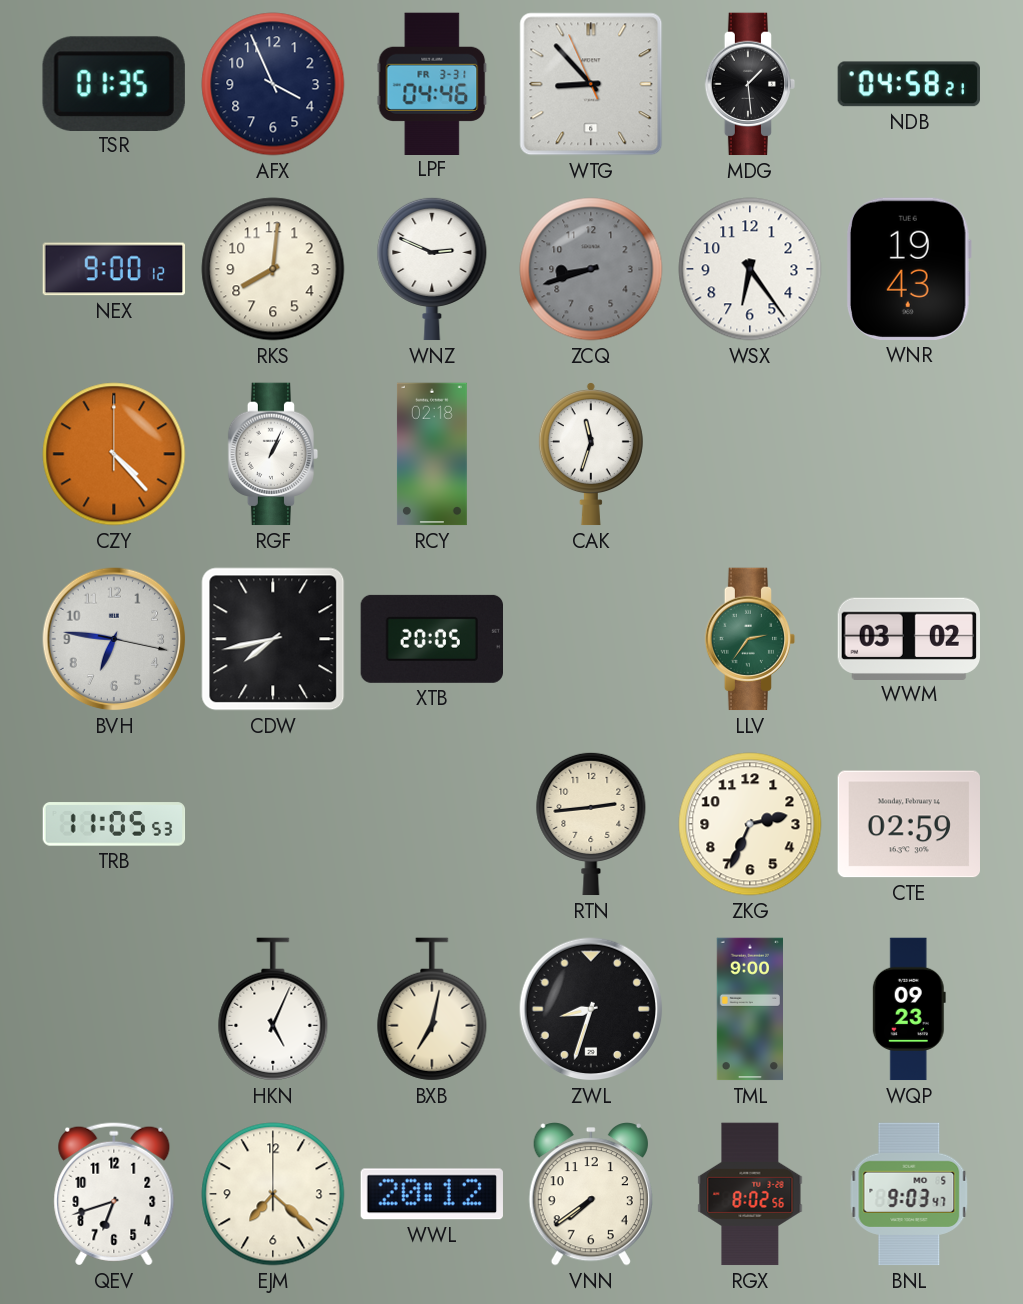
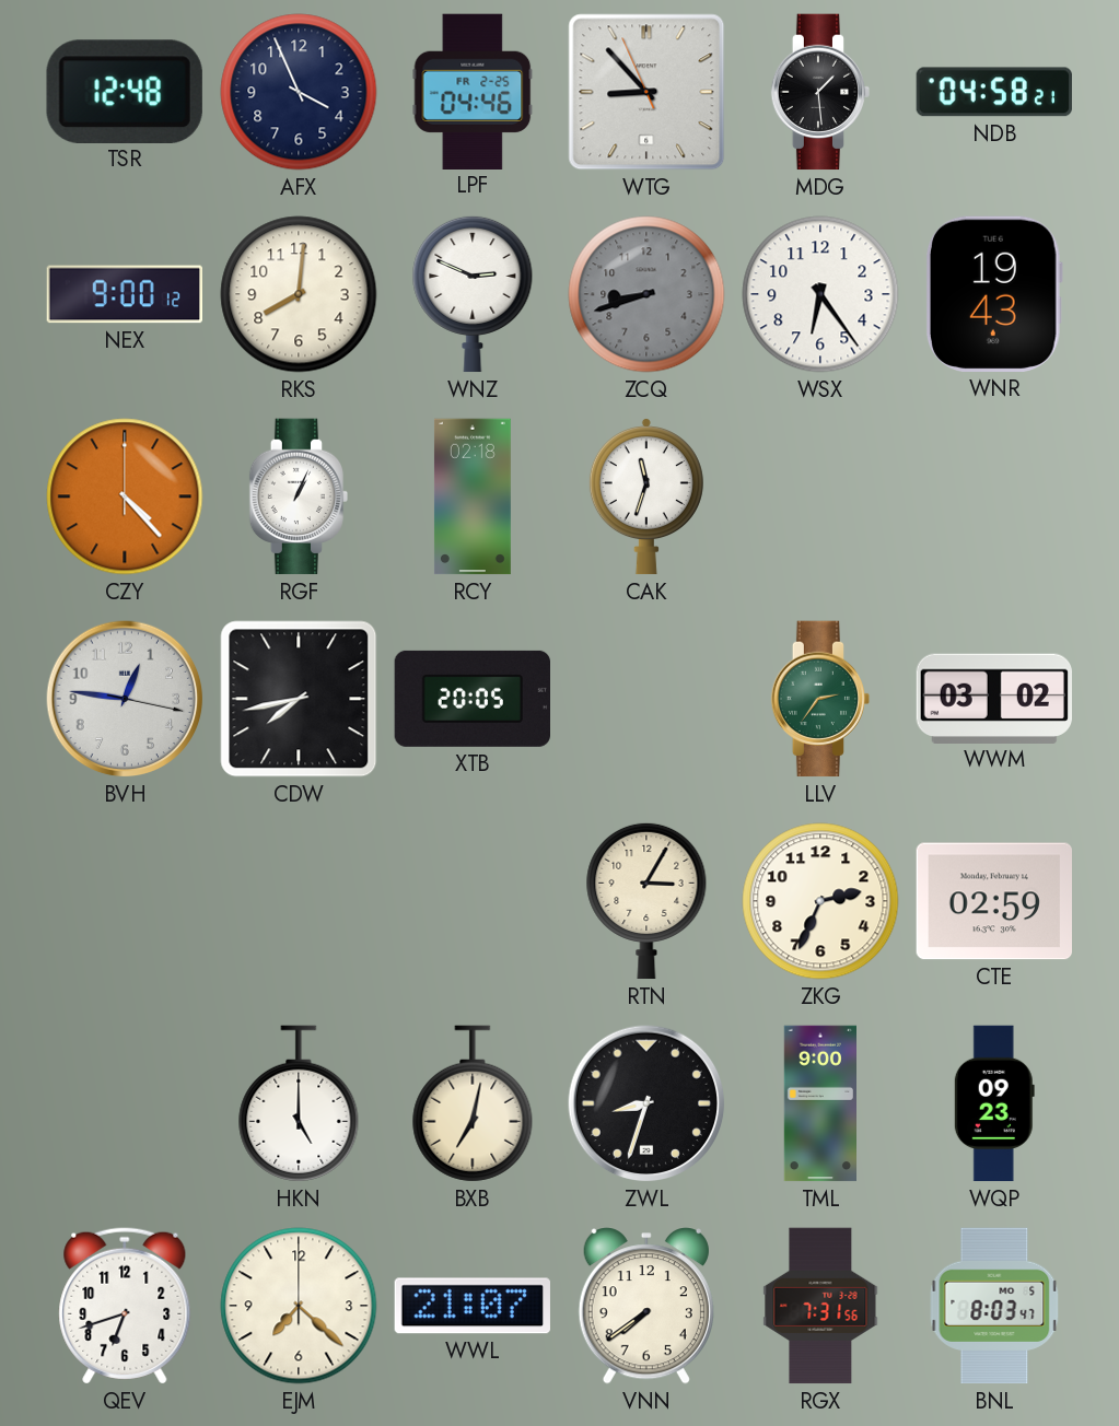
TSR: 01:35 -> 12:48
LPF date: FR 3-31 -> FR 2-25
BVH: 6:46 -> 12:46
TRB: 11:05 -> none
RTN: 2:44 -> 3:05
HKN: 5:04 -> 5:00
WWL: 20:12 -> 21:07
RGX: 8:02 -> 7:31
BNL: 9:03 -> 8:03
